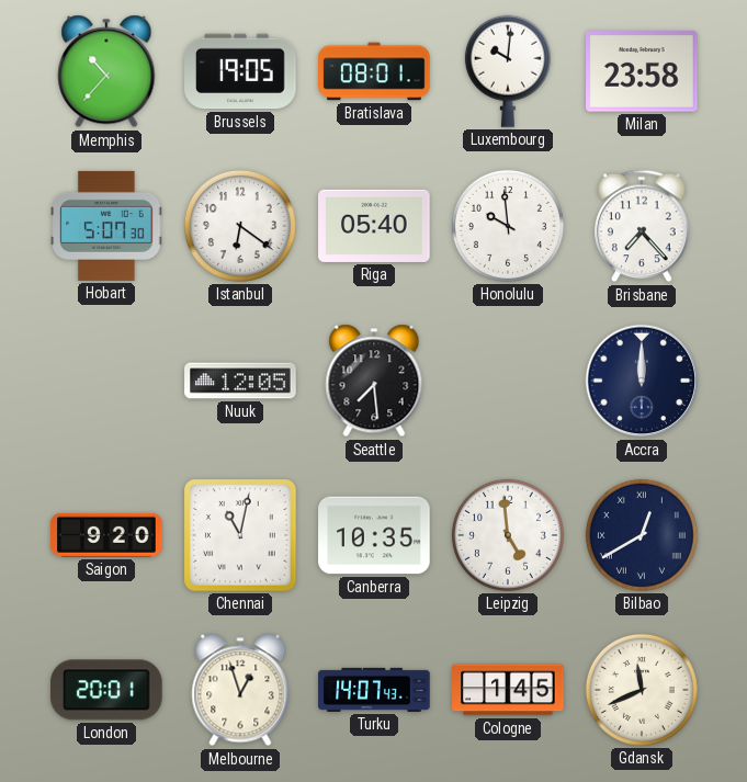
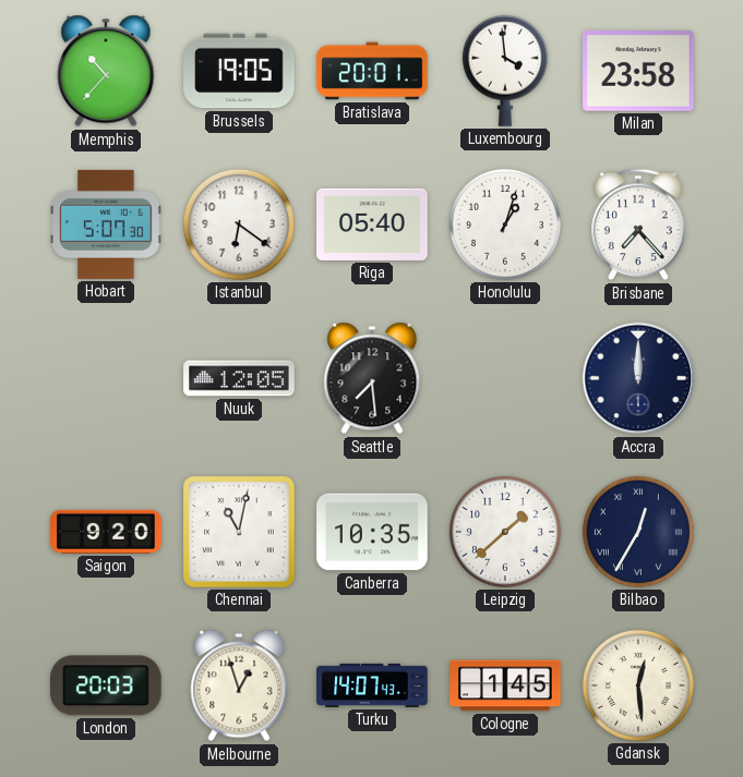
Bratislava: 08:01 -> 20:01
Luxembourg: 10:01 -> 3:59
Honolulu: 9:59 -> 1:03
Leipzig: 4:59 -> 1:38
Bilbao: 12:40 -> 12:35
London: 20:01 -> 20:03
Gdansk: 11:41 -> 12:29
